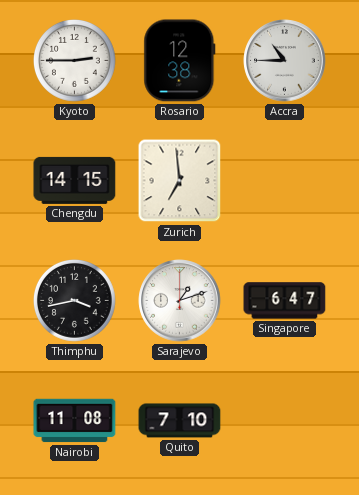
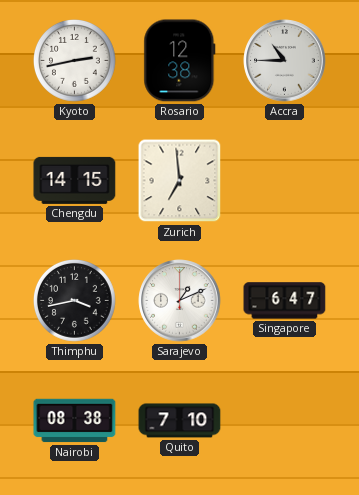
Kyoto: 2:45 -> 2:43
Sarajevo: 1:12 -> 1:11
Nairobi: 11:08 -> 08:38
